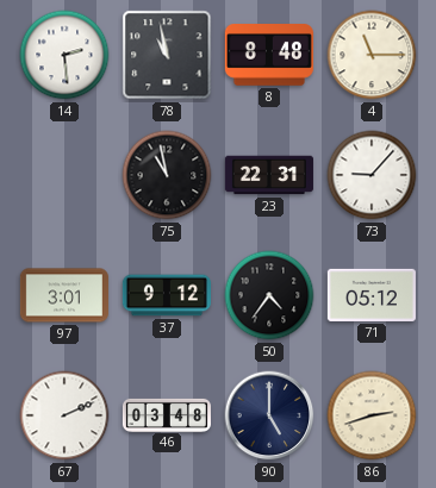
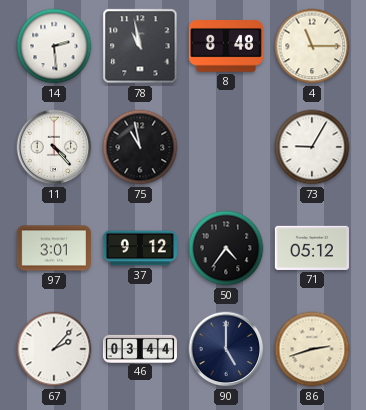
11: none -> 4:23
23: 22:31 -> none
73: 9:07 -> 9:05
67: 2:11 -> 2:07
46: 03:48 -> 03:44
